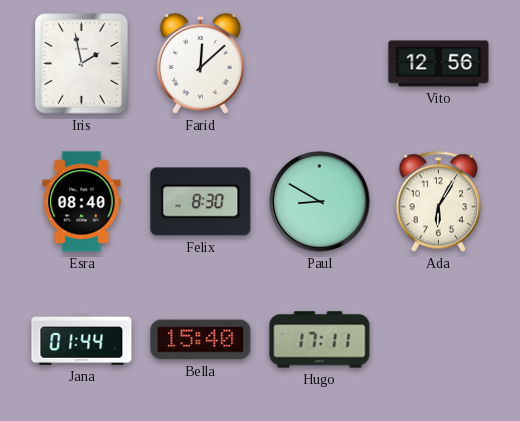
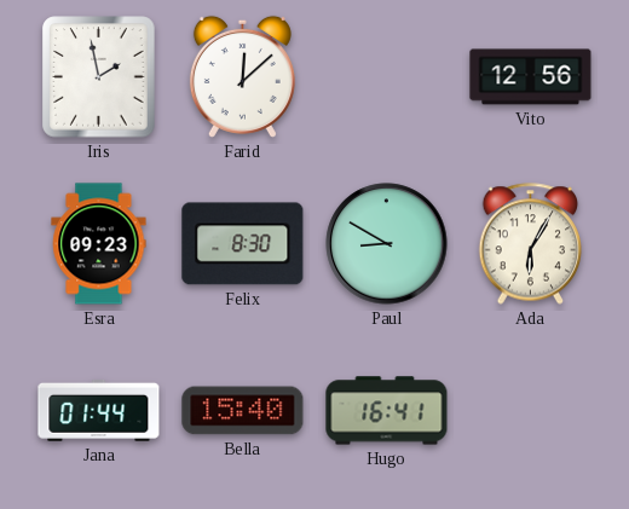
Esra: 08:40 -> 09:23
Hugo: 17:11 -> 16:41
